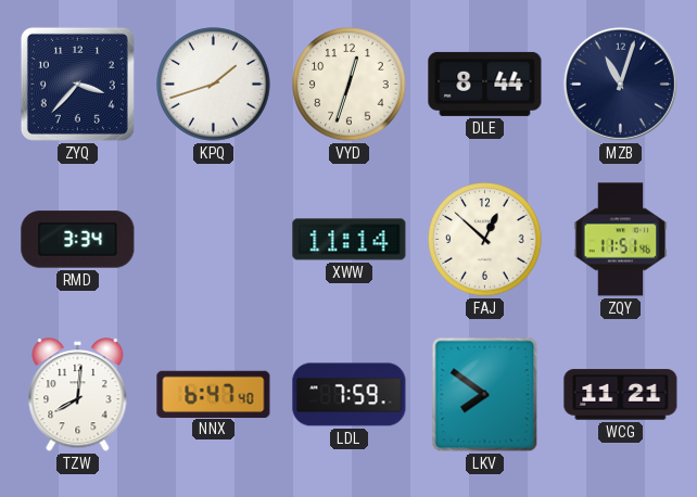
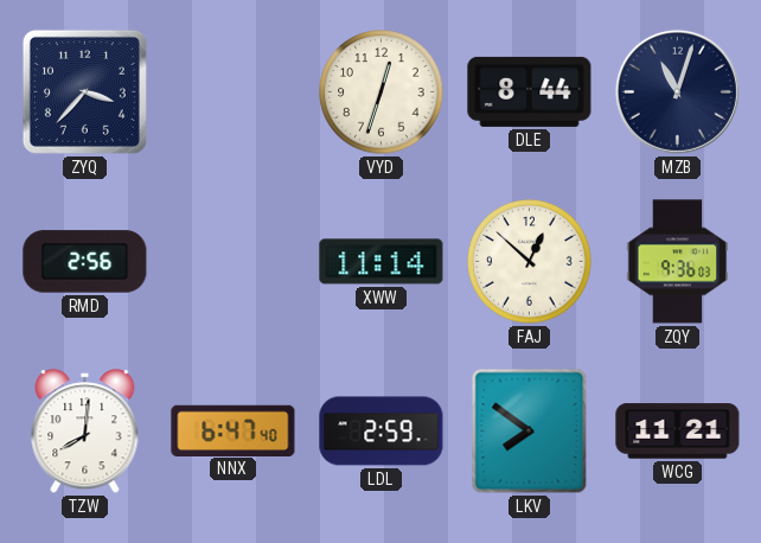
KPQ: 1:42 -> none
RMD: 3:34 -> 2:56
ZQY: 11:51 -> 9:36
LDL: 7:59 -> 2:59
